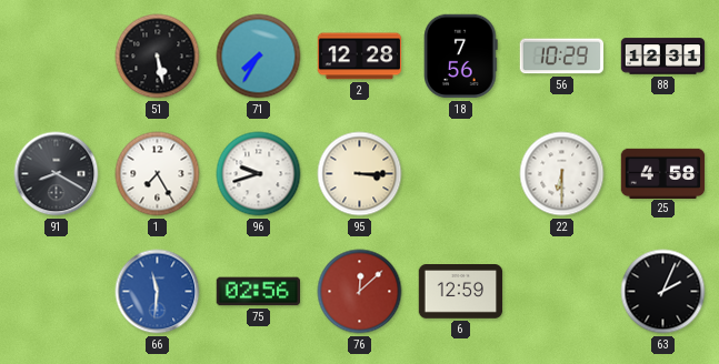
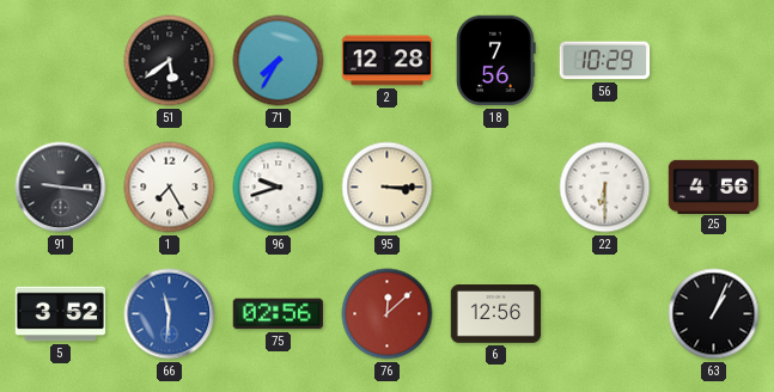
51: 5:28 -> 5:39
88: 12:31 -> none
91: 8:20 -> 9:16
25: 4:58 -> 4:56
5: none -> 3:52
6: 12:59 -> 12:56
63: 2:04 -> 1:04
